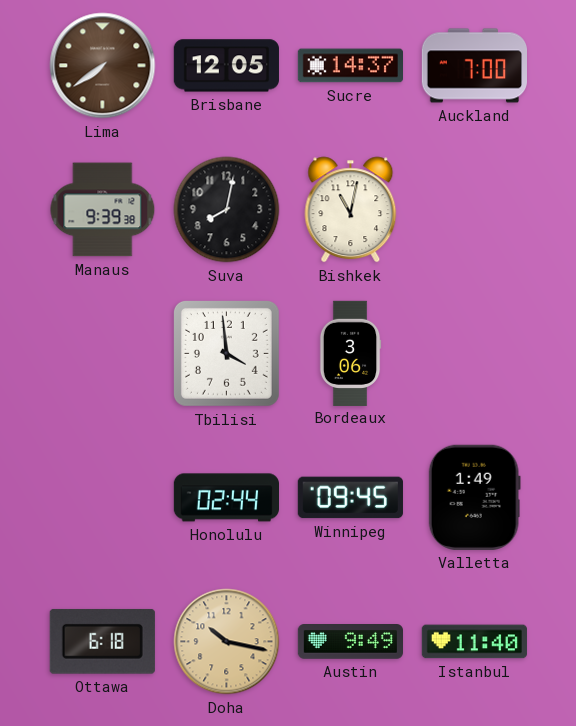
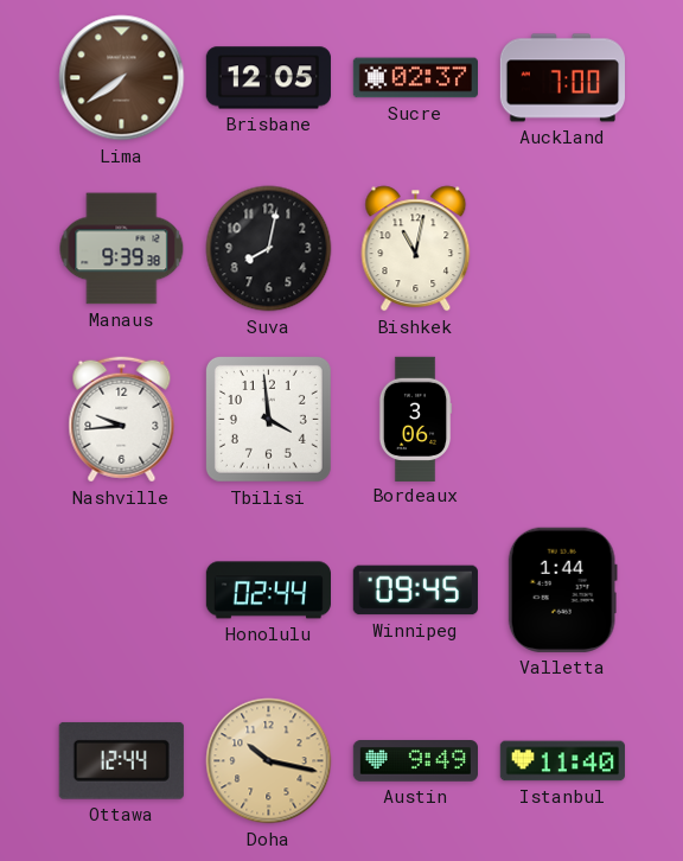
Sucre: 14:37 -> 02:37
Nashville: none -> 9:44
Valletta: 1:49 -> 1:44
Ottawa: 6:18 -> 12:44
